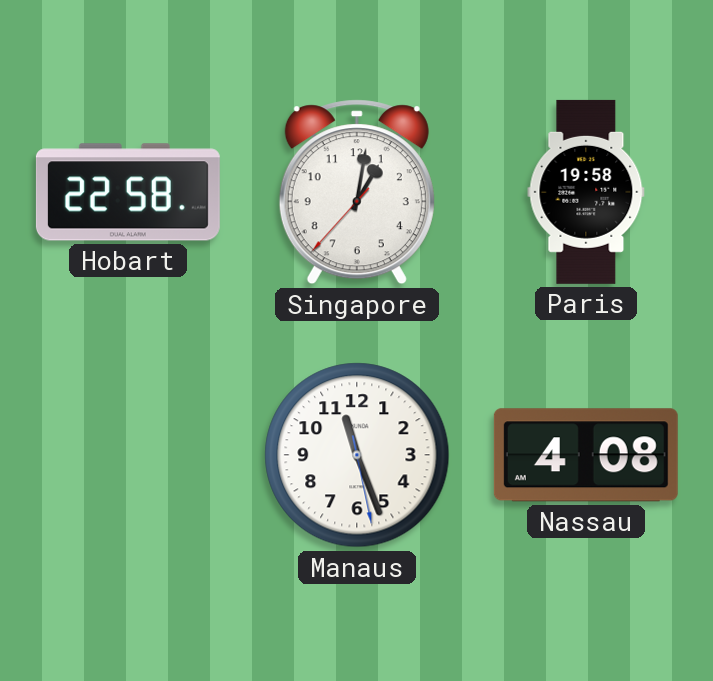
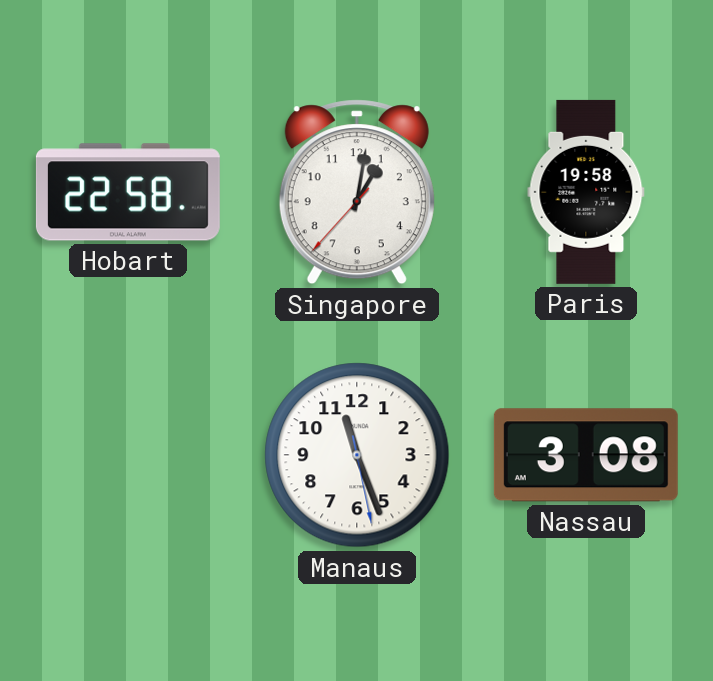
Nassau: 4:08 -> 3:08
